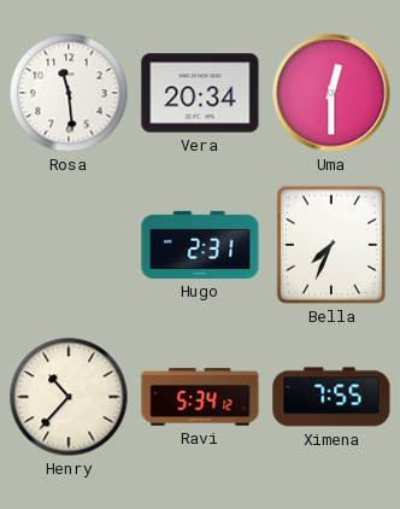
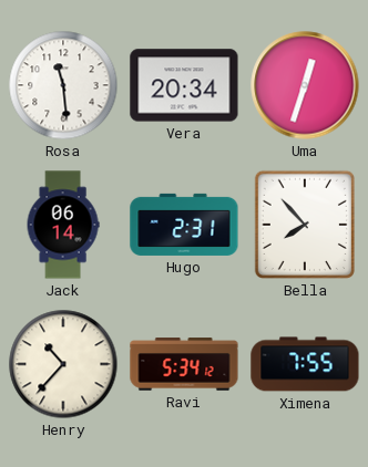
Uma: 12:30 -> 12:33
Jack: none -> 06:14
Bella: 7:34 -> 7:53
